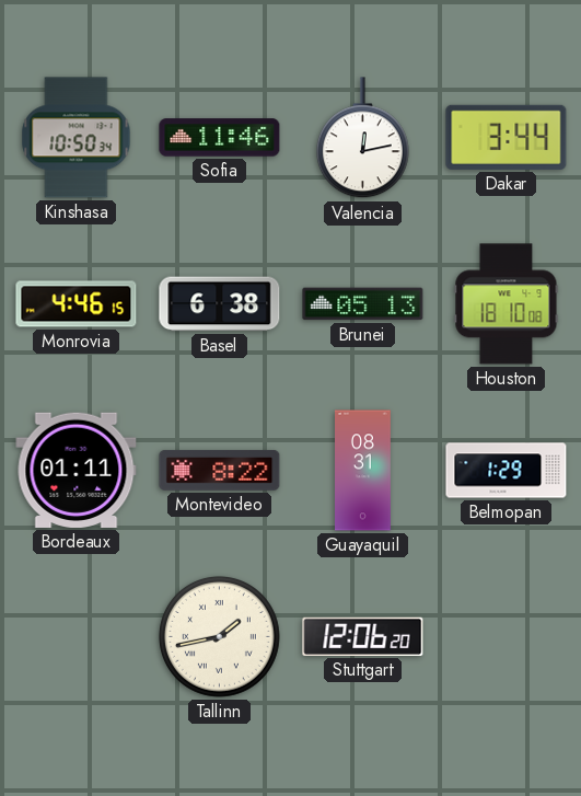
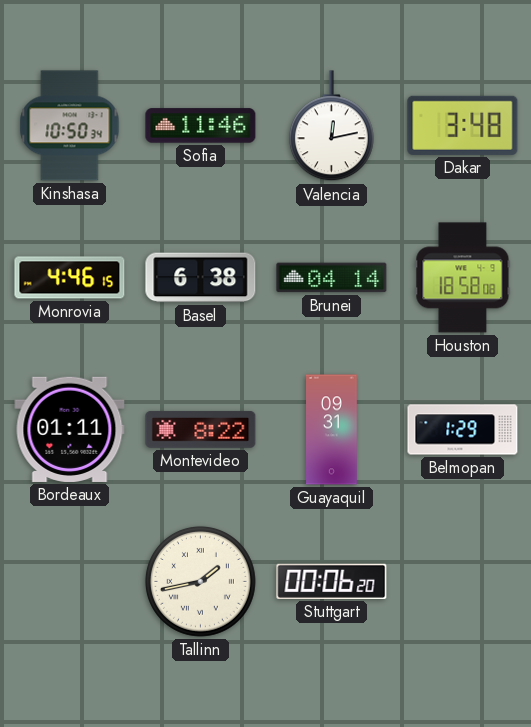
Dakar: 3:44 -> 3:48
Brunei: 05:13 -> 04:14
Houston: 18:10 -> 18:58
Guayaquil: 08:31 -> 09:31
Stuttgart: 12:06 -> 00:06
